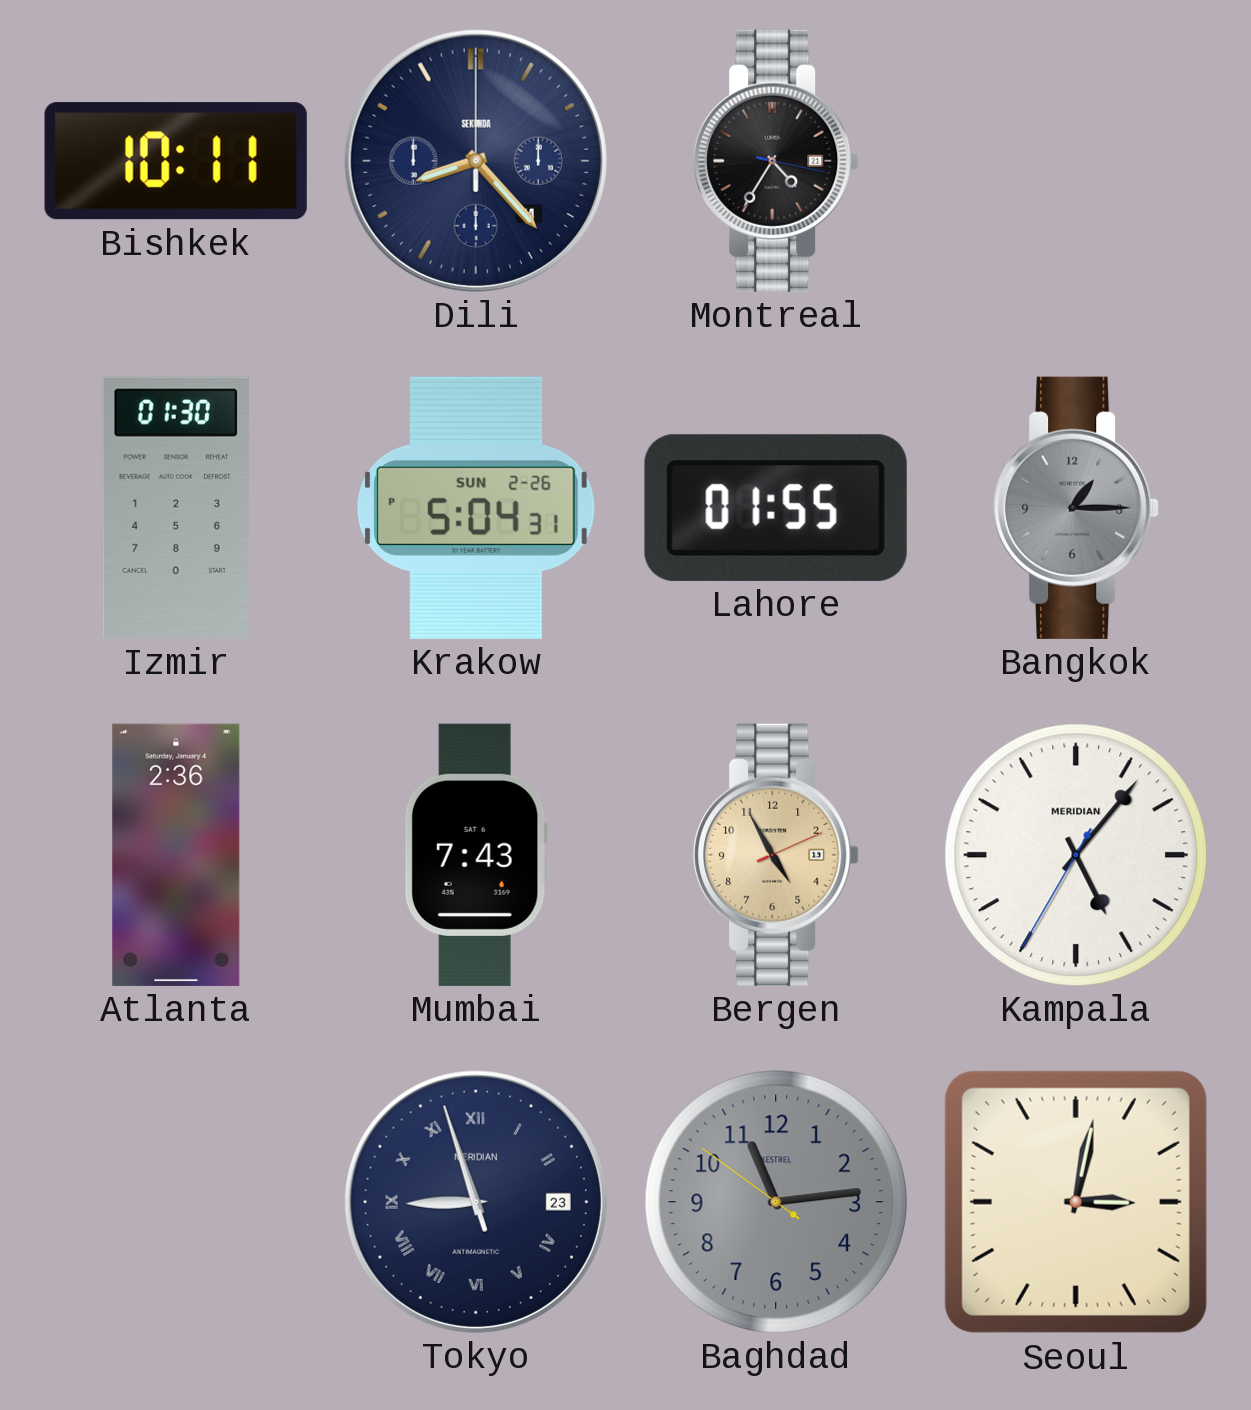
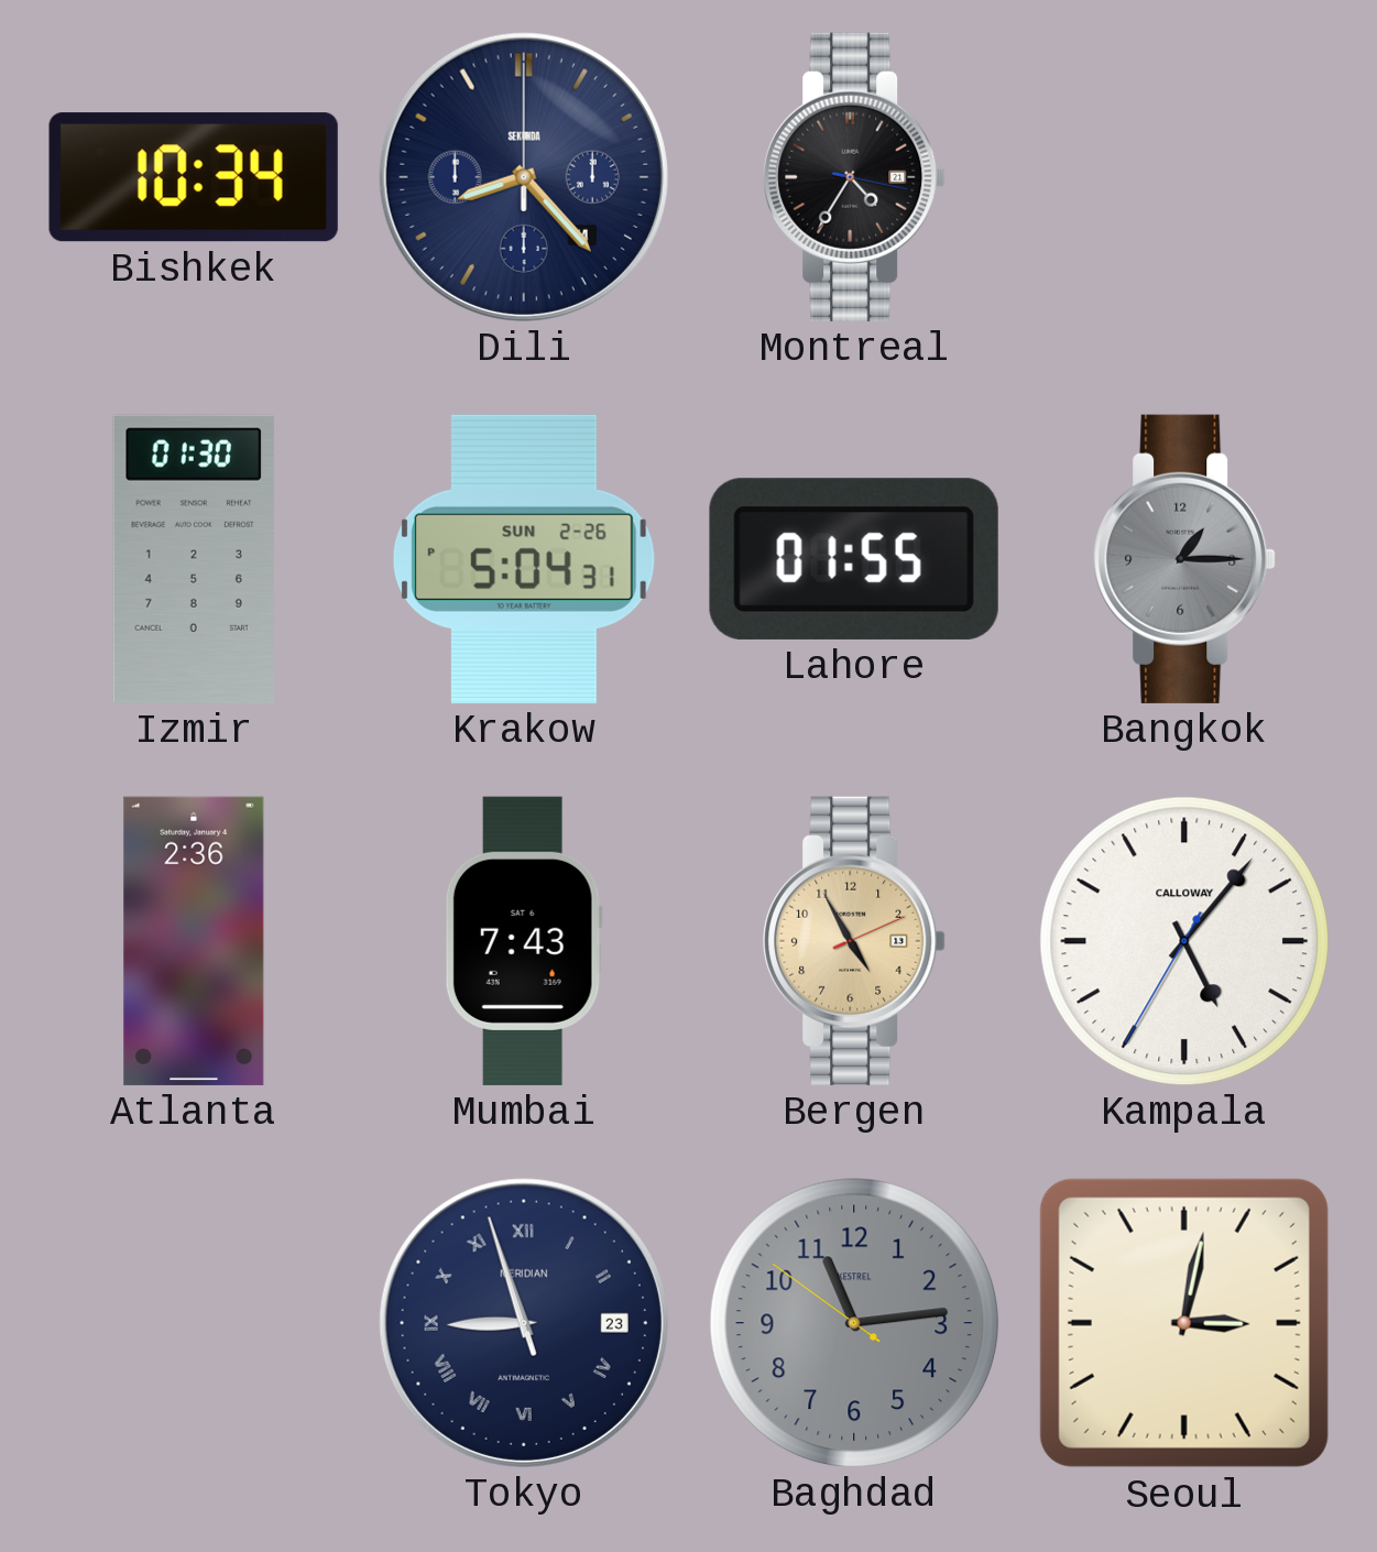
Bishkek: 10:11 -> 10:34
Kampala brand: MERIDIAN -> CALLOWAY
